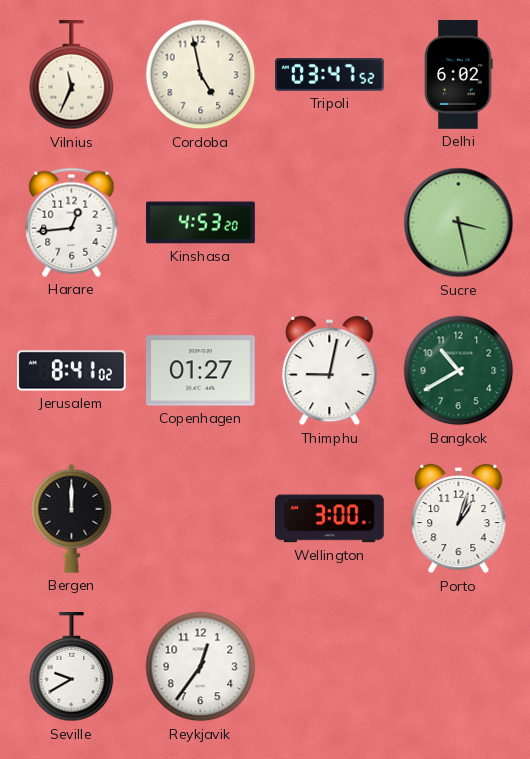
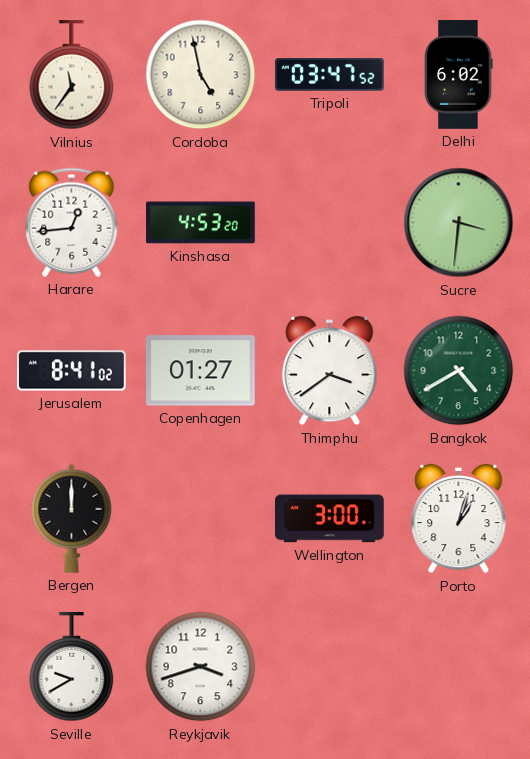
Vilnius: 11:34 -> 11:36
Sucre: 3:28 -> 3:31
Thimphu: 9:02 -> 3:39
Bangkok: 10:40 -> 4:40
Reykjavik: 12:36 -> 3:42
